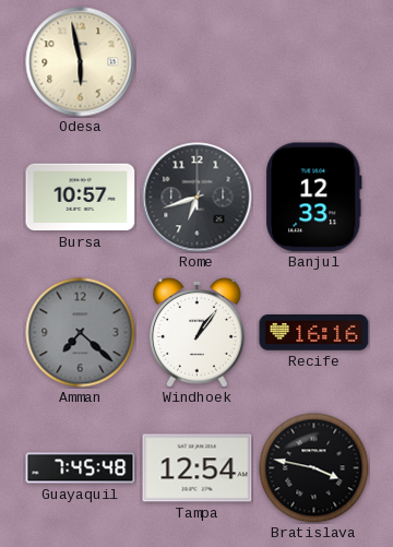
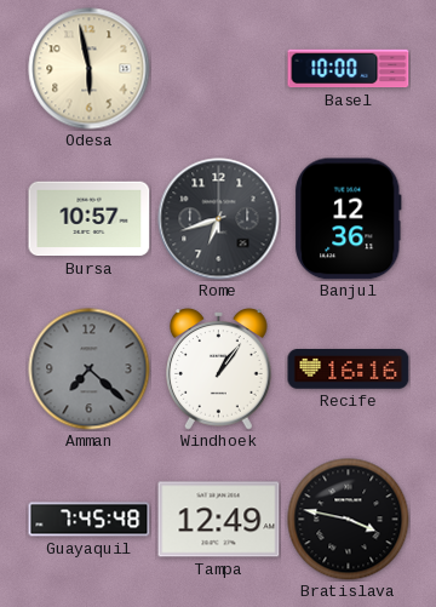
Basel: none -> 10:00
Banjul: 12:33 -> 12:36
Tampa: 12:54 -> 12:49
